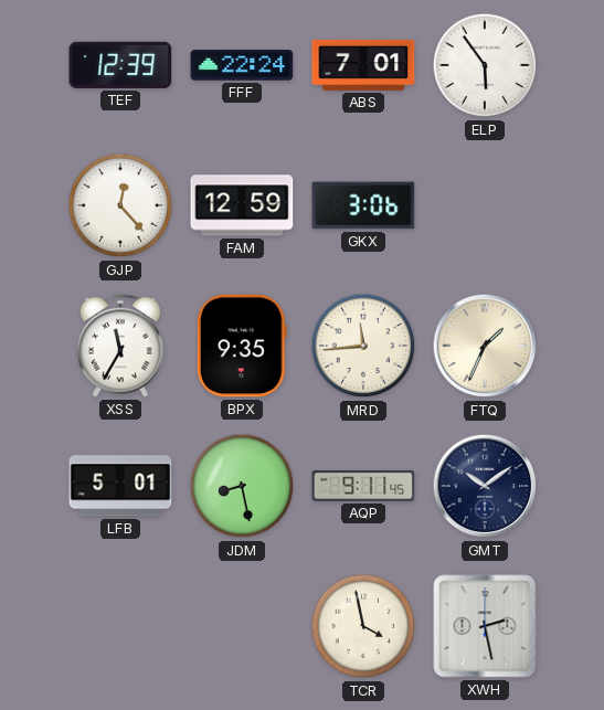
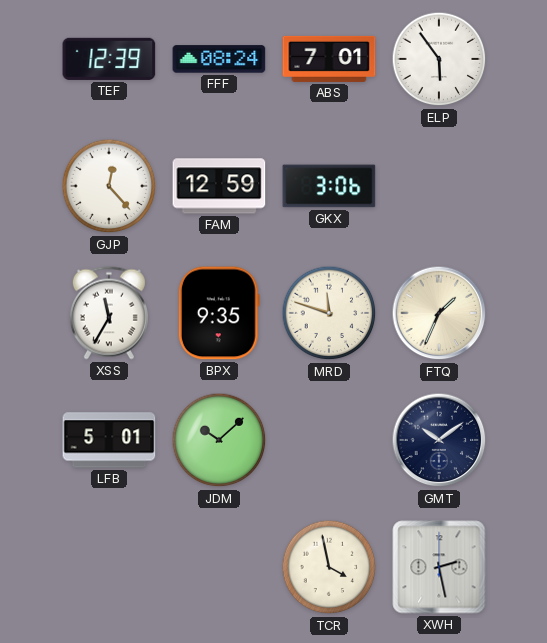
FFF: 22:24 -> 08:24
MRD: 11:44 -> 11:48
JDM: 8:28 -> 10:08
AQP: 9:11 -> none
